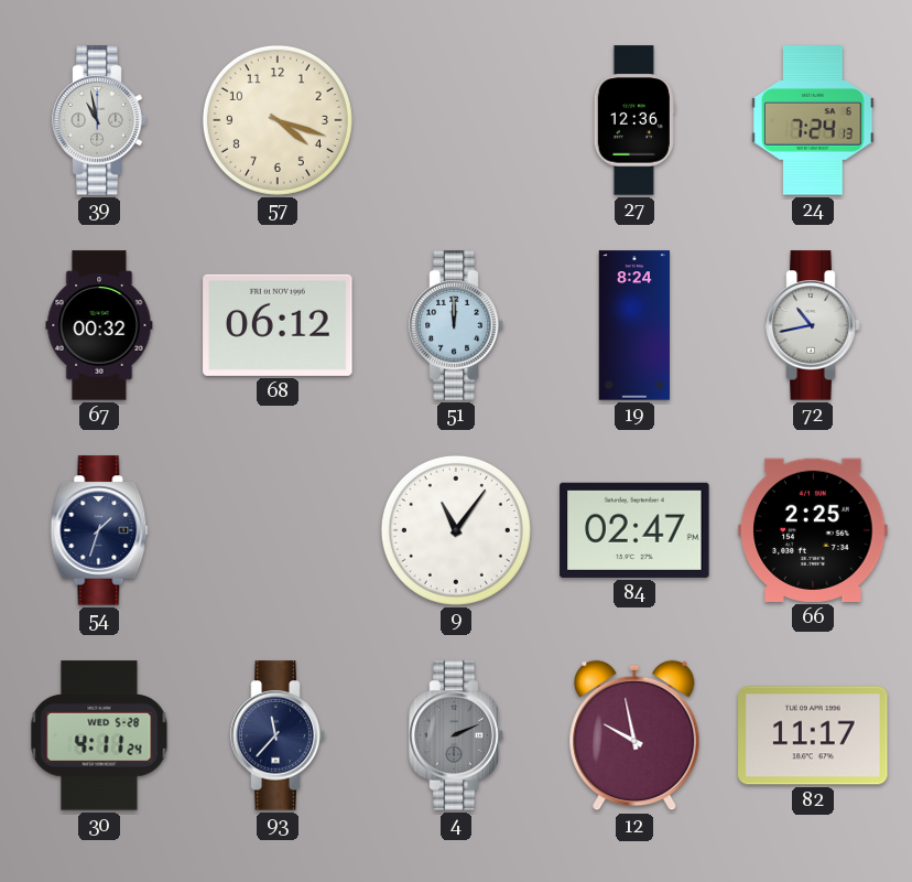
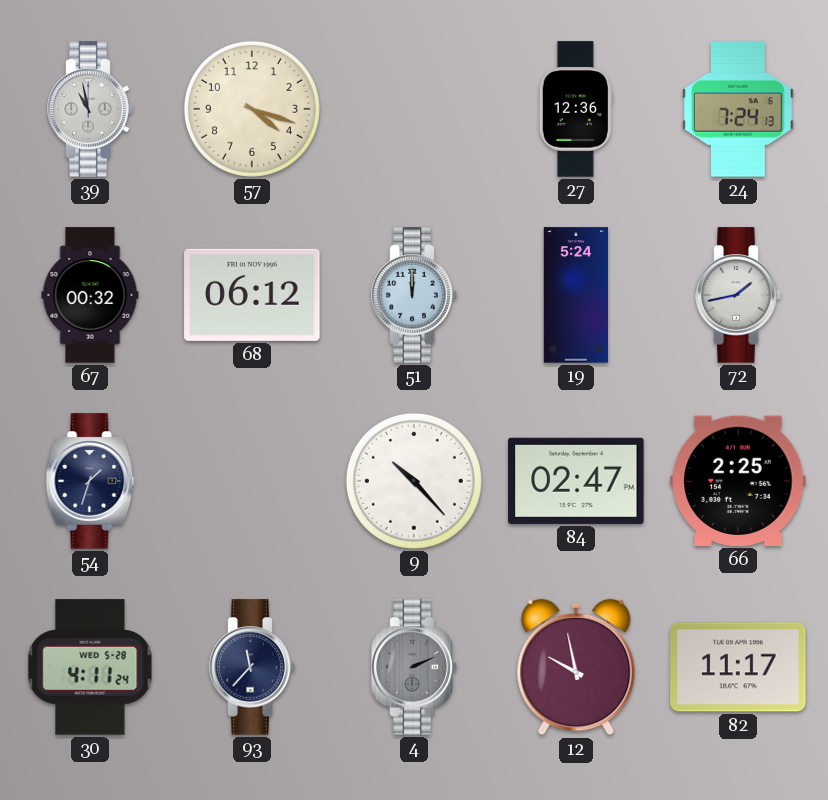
19: 8:24 -> 5:24
72: 10:43 -> 1:43
9: 11:06 -> 10:23
